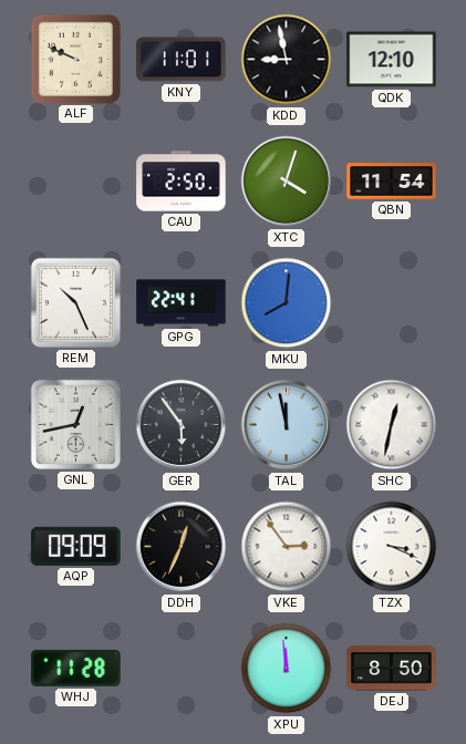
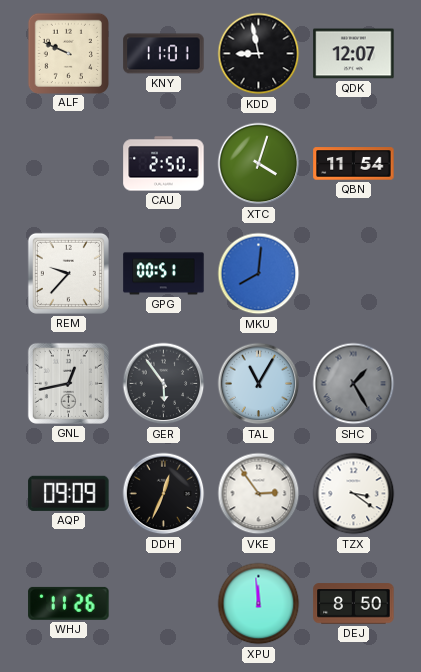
QDK: 12:10 -> 12:07
REM: 10:26 -> 9:37
GPG: 22:41 -> 00:51
TAL: 11:58 -> 11:05
SHC: 12:32 -> 1:25
SHC dial: white -> grey
TZX: 3:19 -> 3:21
WHJ: 11:28 -> 11:26
